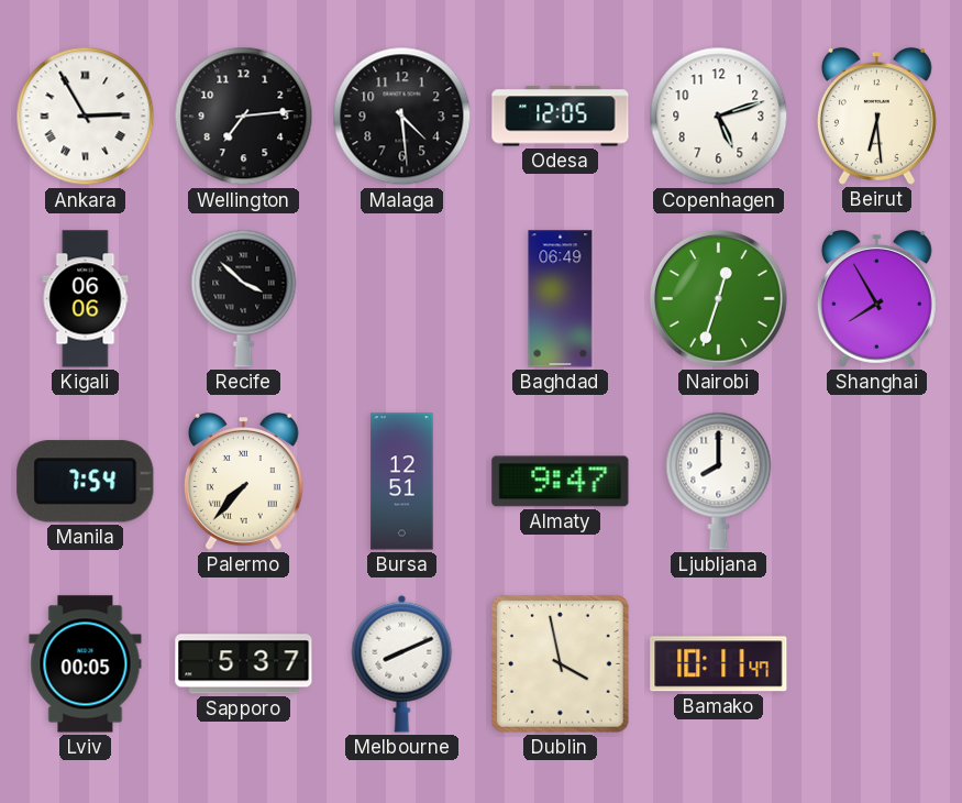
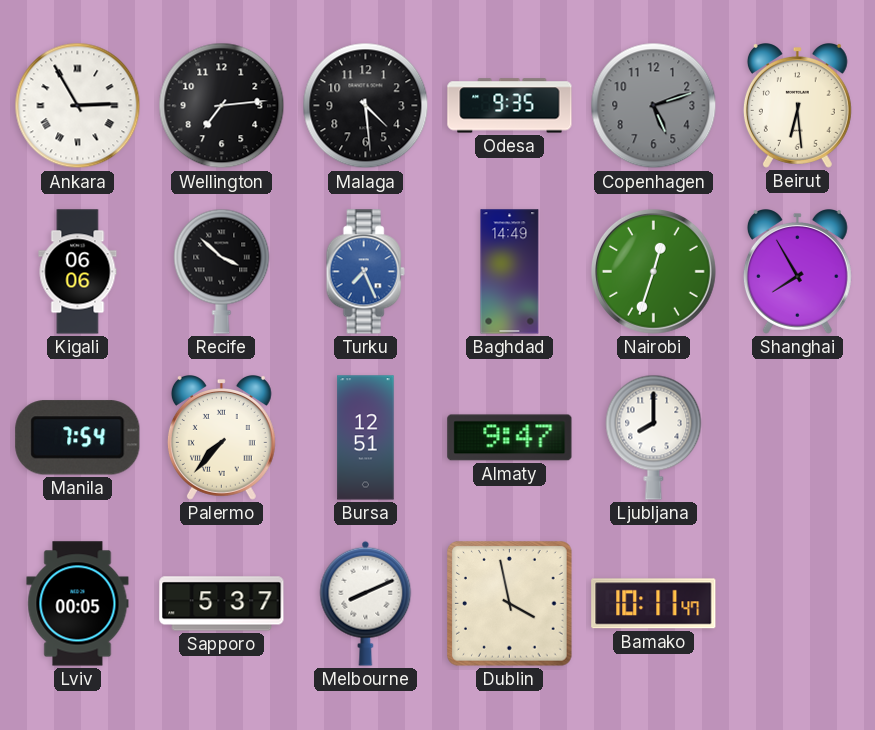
Odesa: 12:05 -> 9:35
Copenhagen dial: white -> grey
Turku: none -> 7:26
Baghdad: 06:49 -> 14:49
